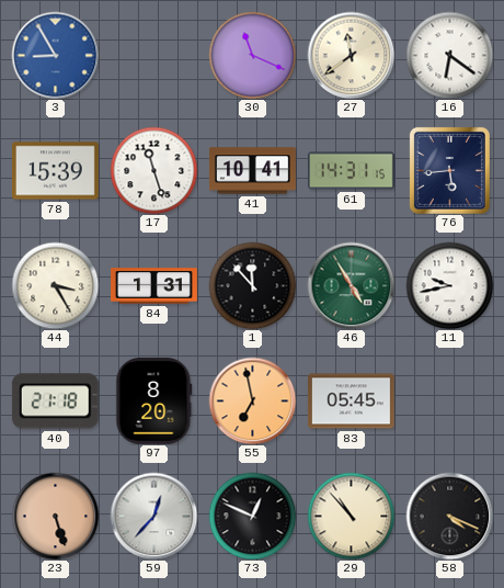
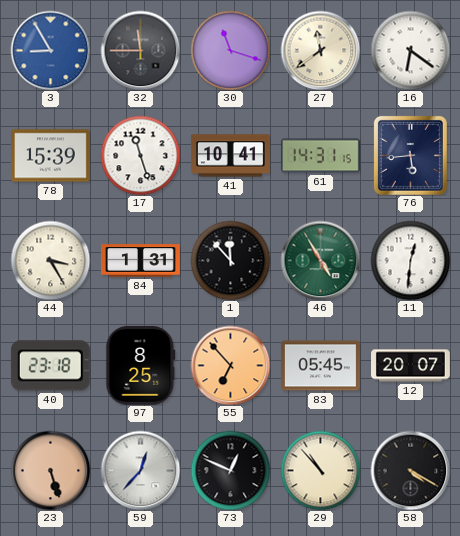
32: none -> 11:45
30: 11:19 -> 11:18
11: 9:43 -> 12:31
40: 21:18 -> 23:18
97: 8:20 -> 8:25
55: 6:58 -> 6:53
12: none -> 20:07
58: 4:19 -> 4:20
